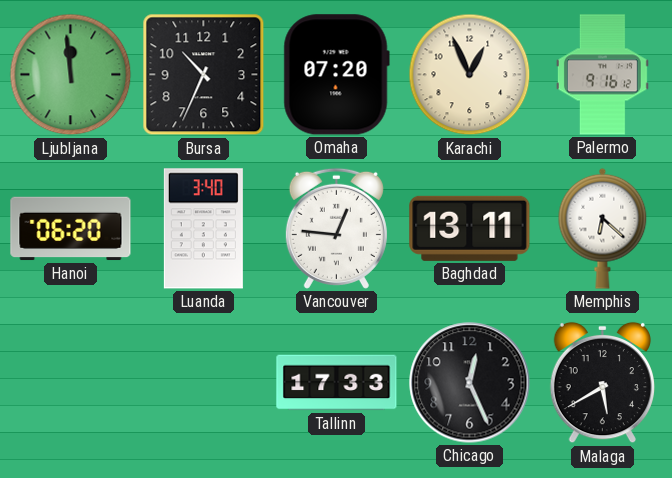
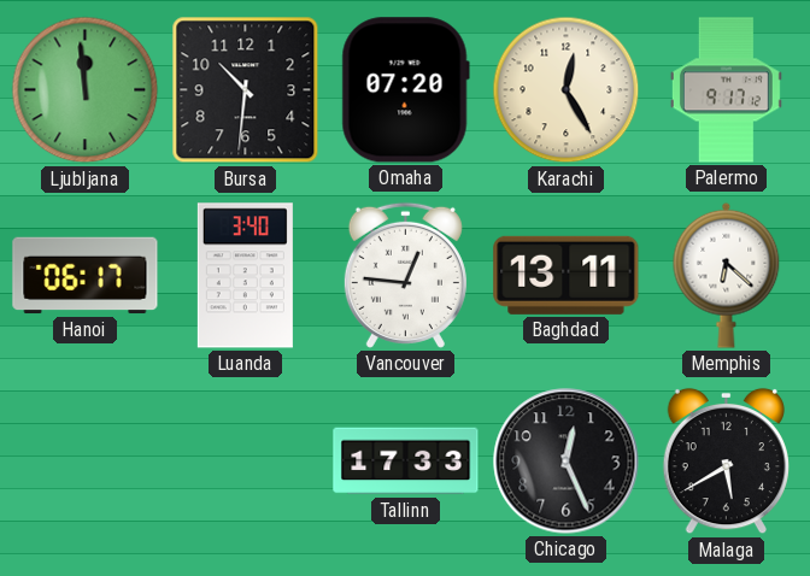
Bursa: 10:34 -> 10:31
Karachi: 12:56 -> 12:25
Palermo: 9:16 -> 9:17
Hanoi: 06:20 -> 06:17
